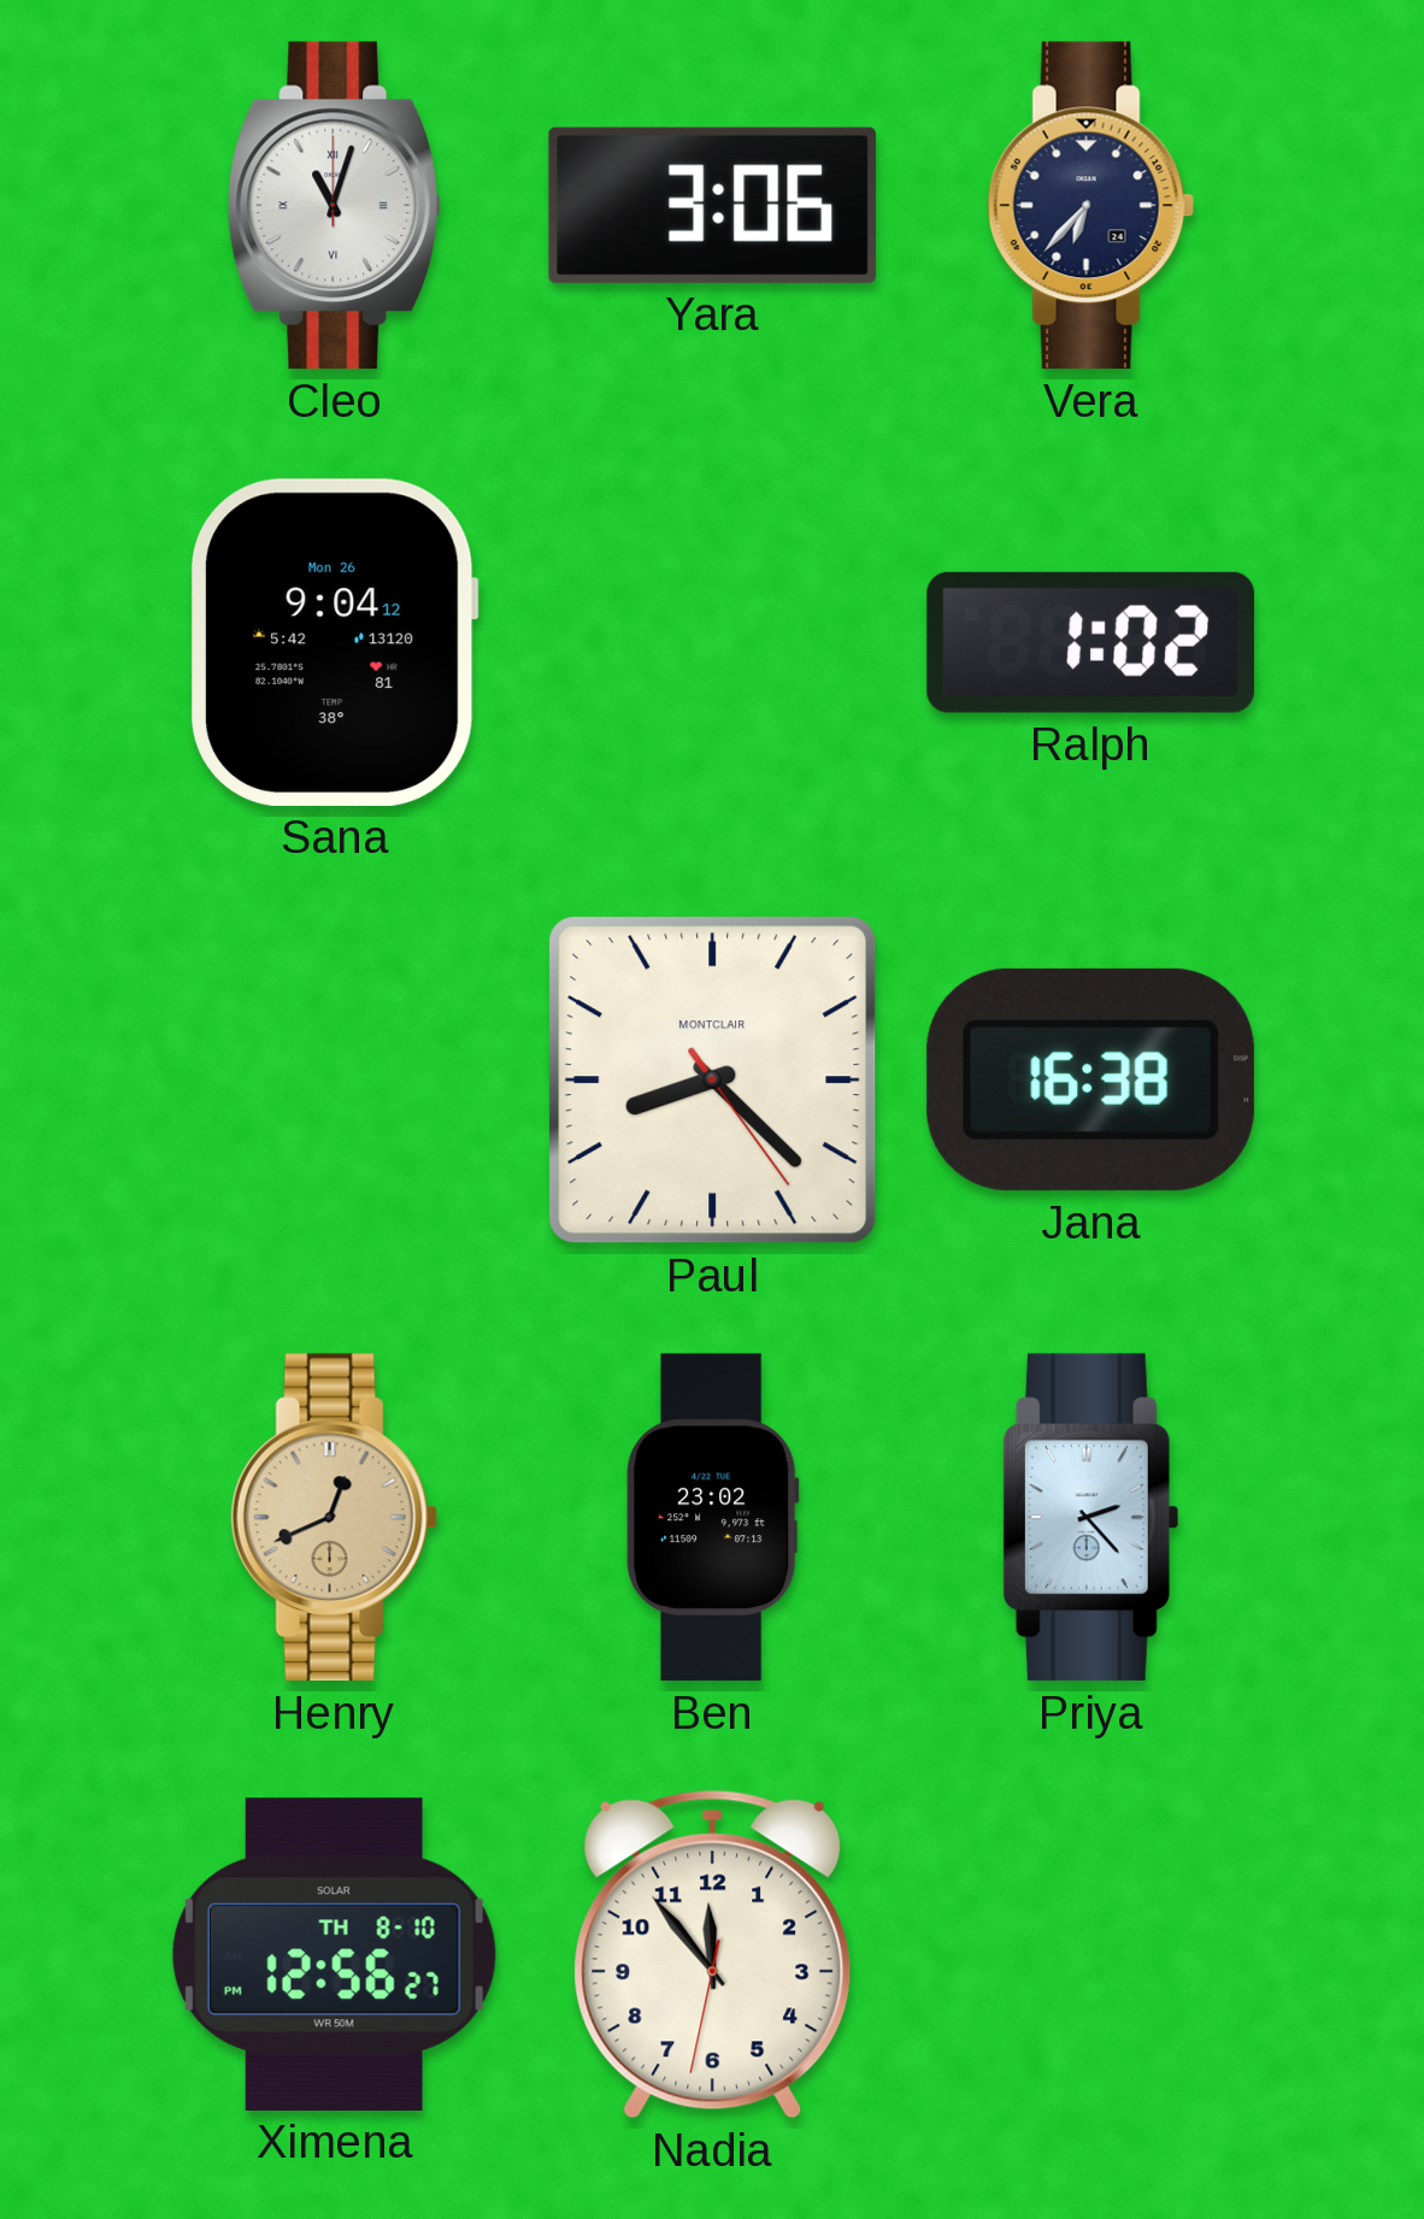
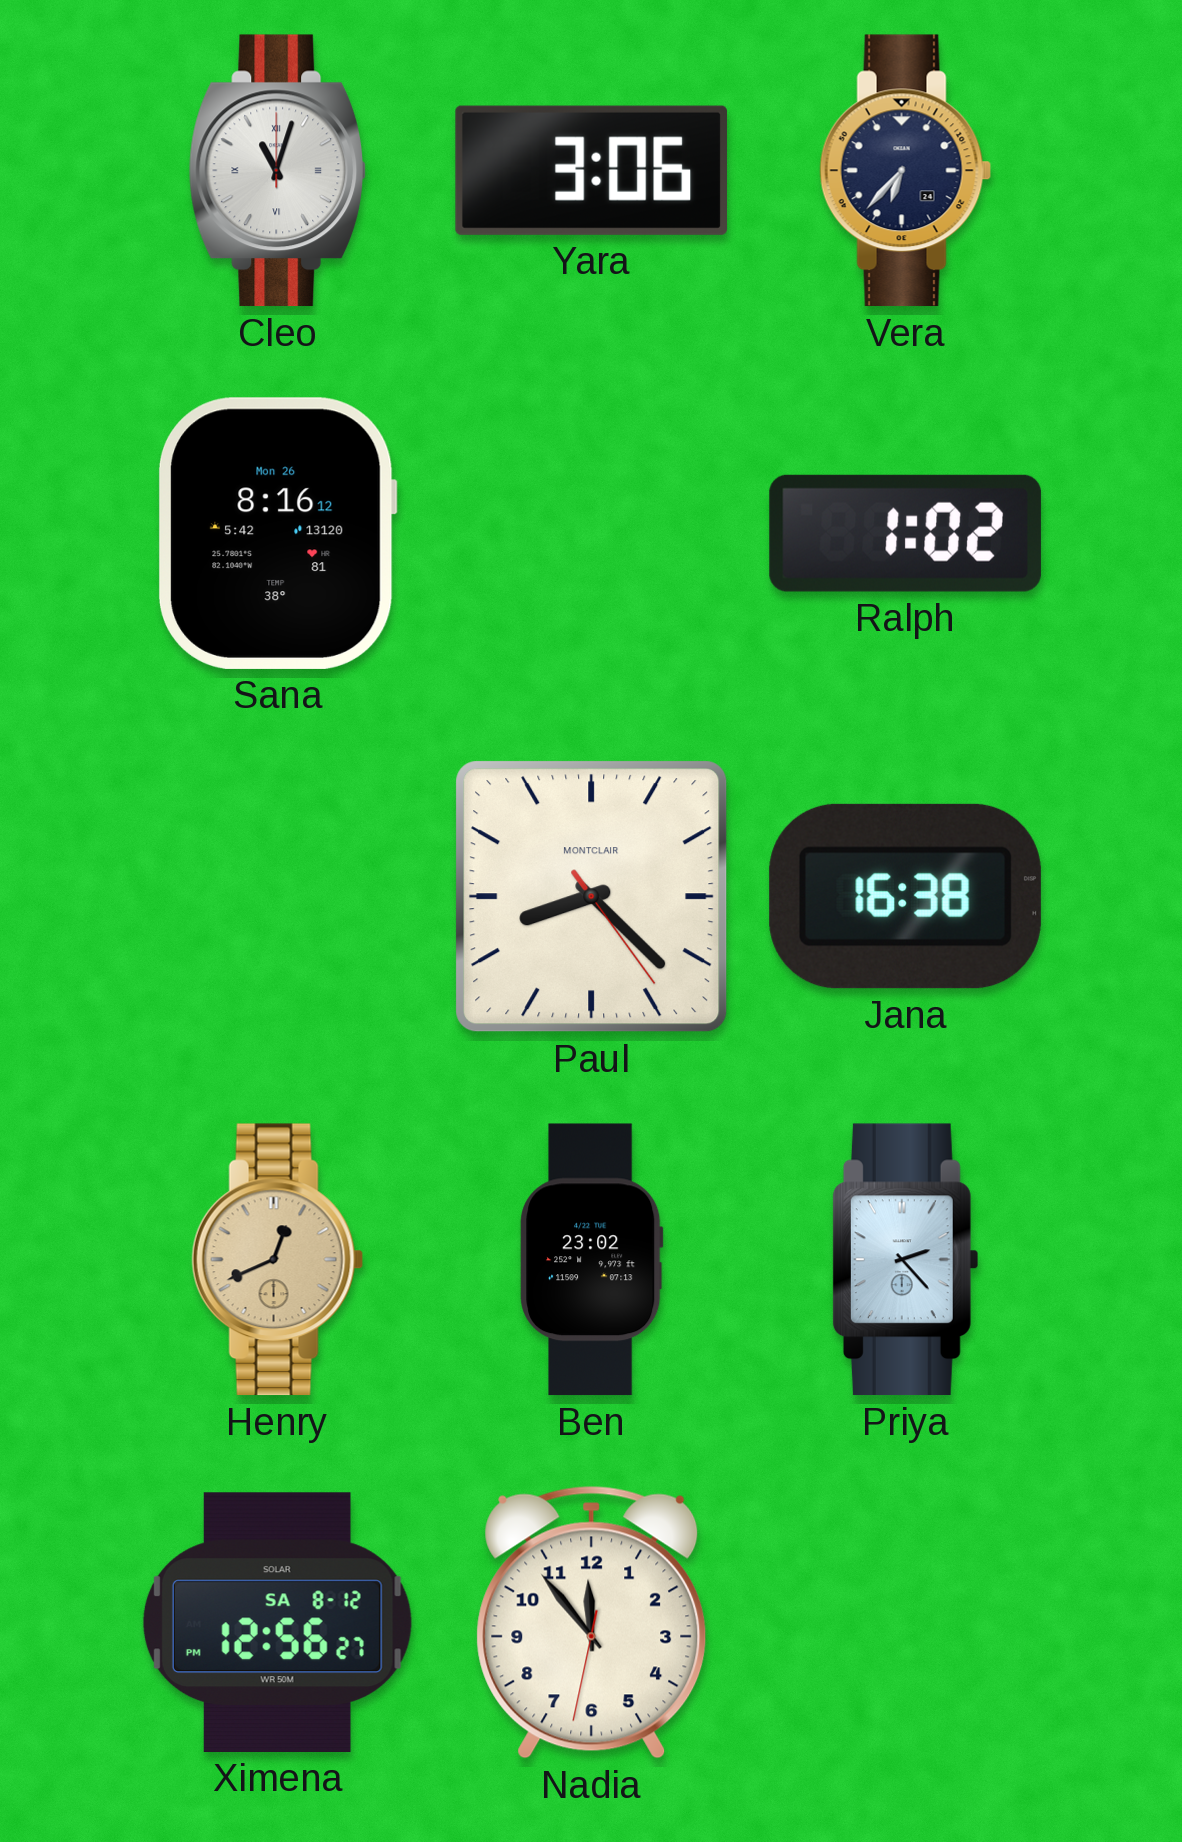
Sana: 9:04 -> 8:16
Ximena date: TH 8-10 -> SA 8-12
